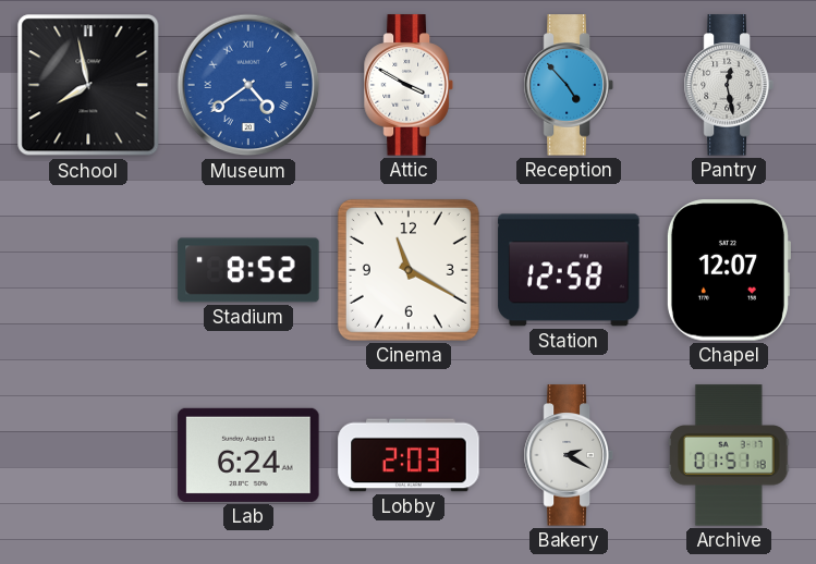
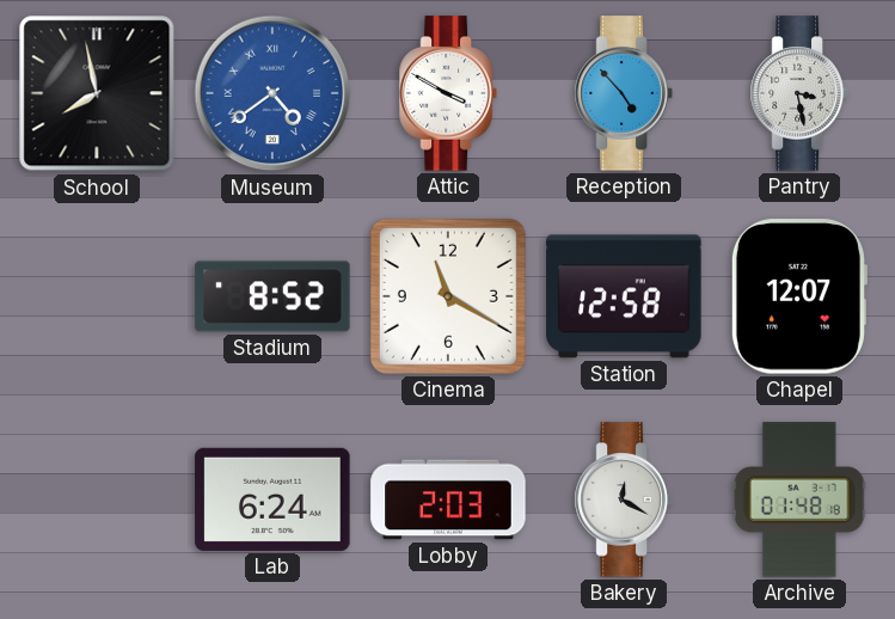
Pantry: 12:28 -> 3:28
Bakery: 2:20 -> 12:20
Archive: 01:51 -> 01:48
